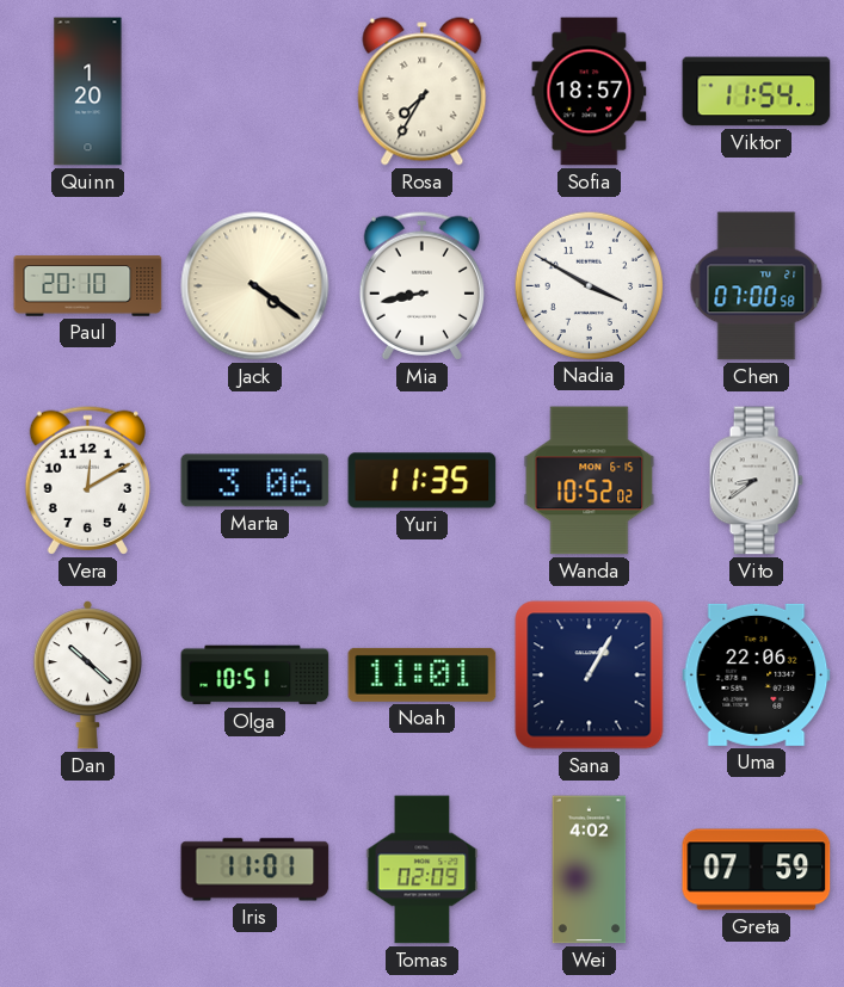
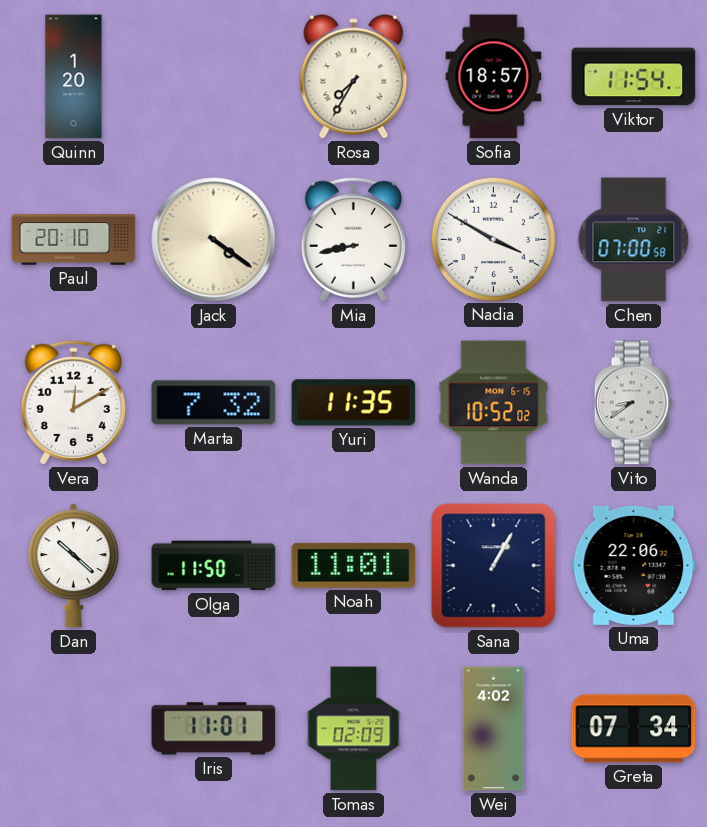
Marta: 3:06 -> 7:32
Olga: 10:51 -> 11:50
Greta: 07:59 -> 07:34
